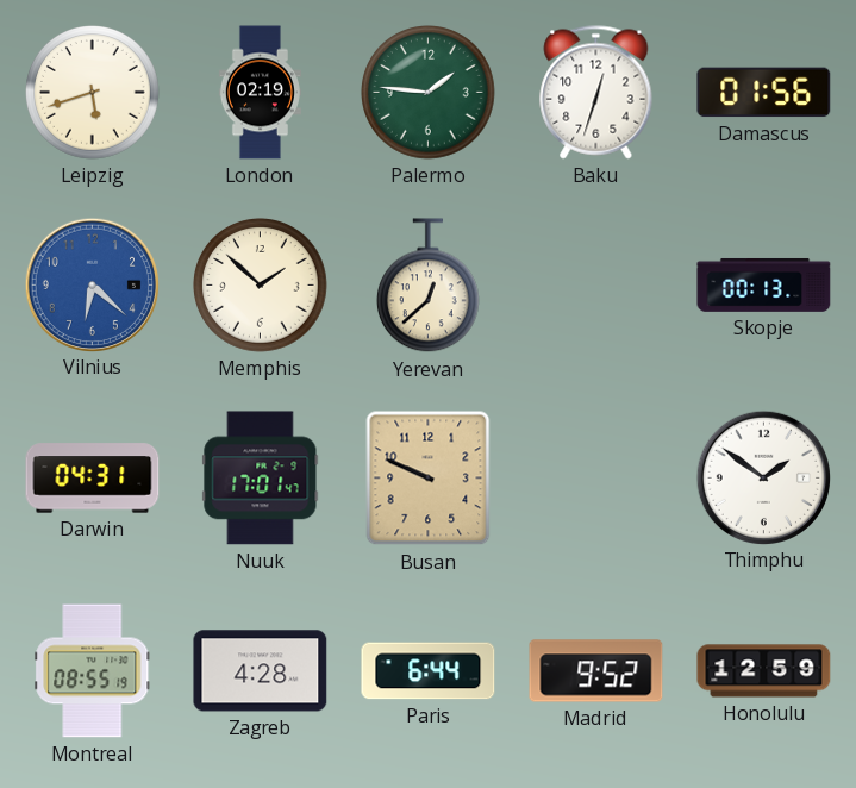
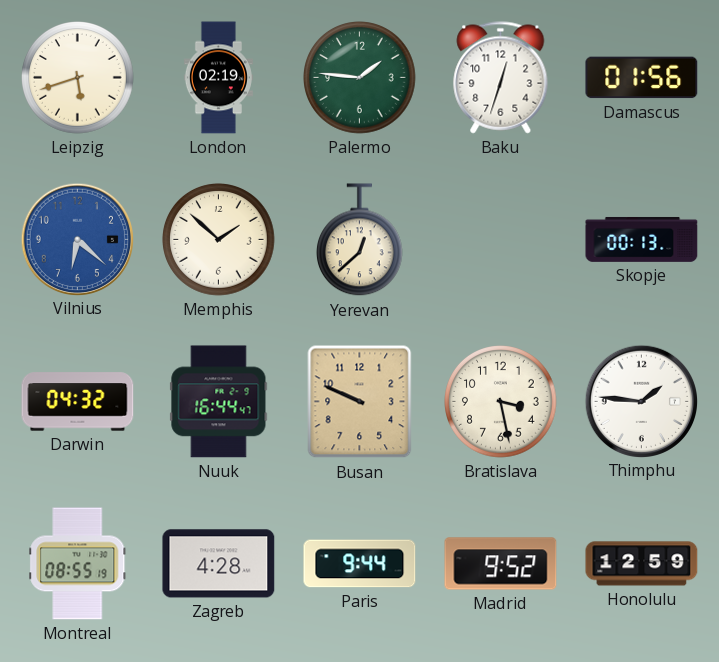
Darwin: 04:31 -> 04:32
Nuuk: 17:01 -> 16:44
Bratislava: none -> 3:28
Thimphu: 1:51 -> 1:46
Paris: 6:44 -> 9:44
